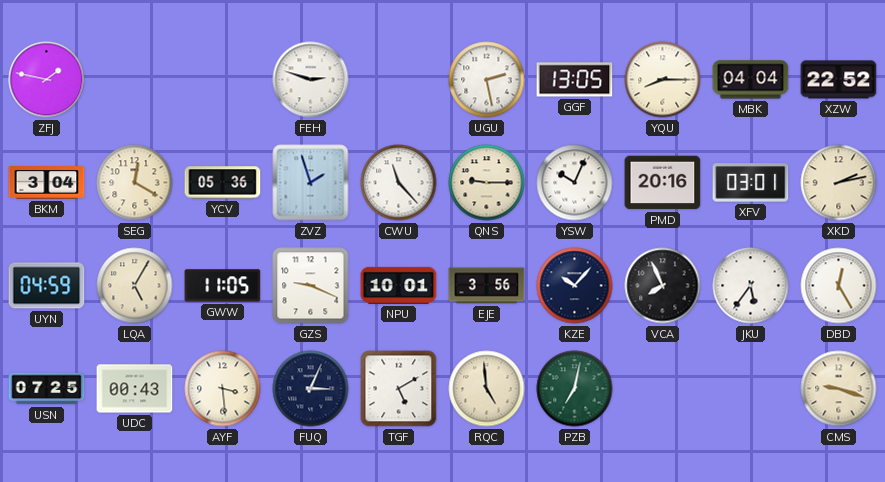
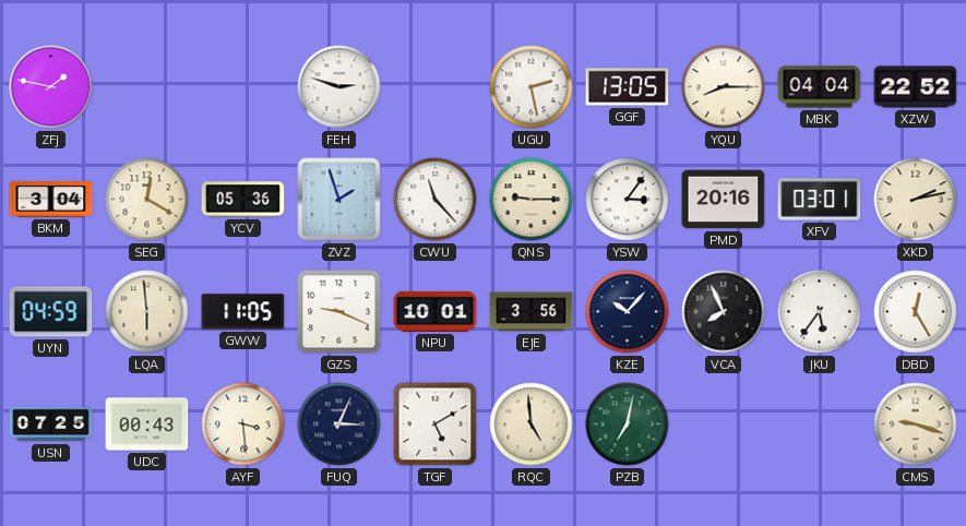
YSW: 10:04 -> 3:06
LQA: 5:05 -> 5:59
